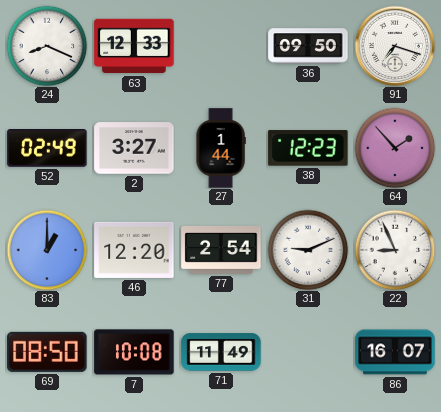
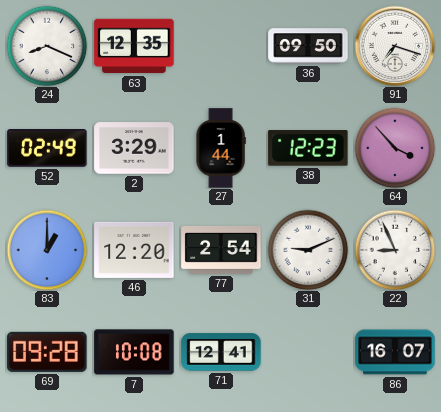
63: 12:33 -> 12:35
2: 3:27 -> 3:29
64: 1:53 -> 3:53
69: 08:50 -> 09:28
71: 11:49 -> 12:41
